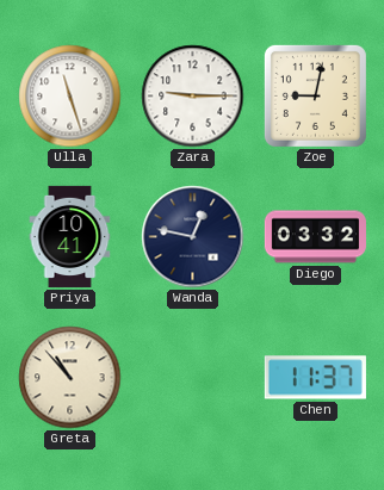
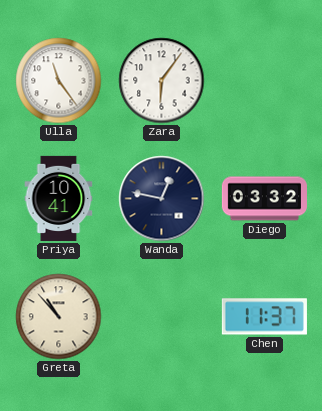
Ulla: 11:27 -> 11:24
Zara: 9:15 -> 6:06
Zoe: 9:02 -> none
